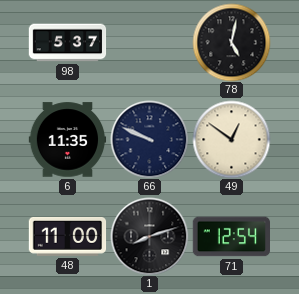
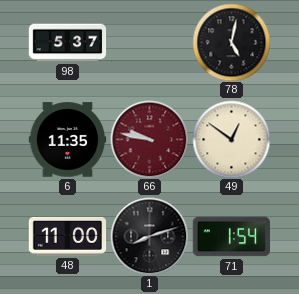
66: 9:49 -> 9:47
66 dial: navy -> burgundy
71: 12:54 -> 1:54
